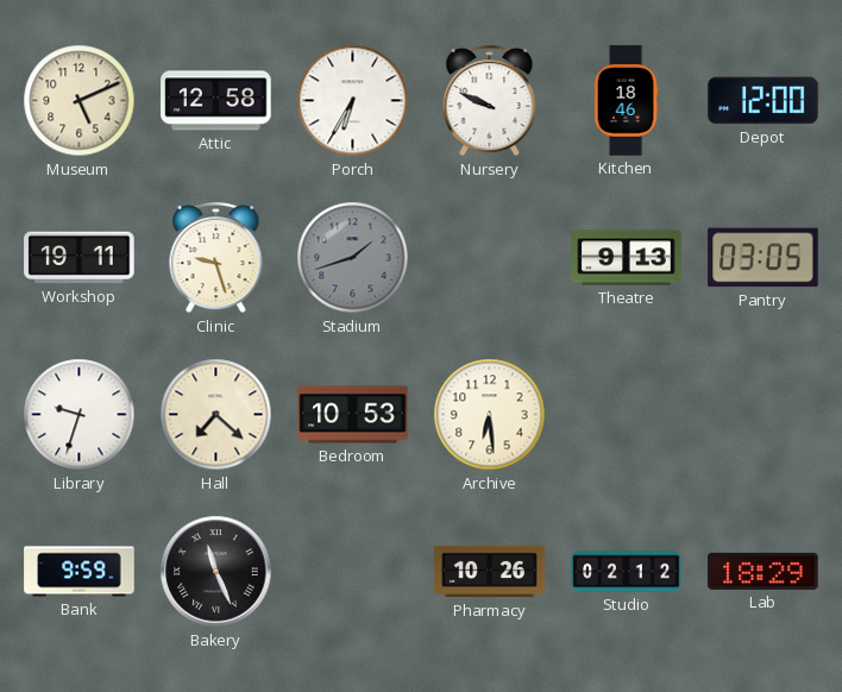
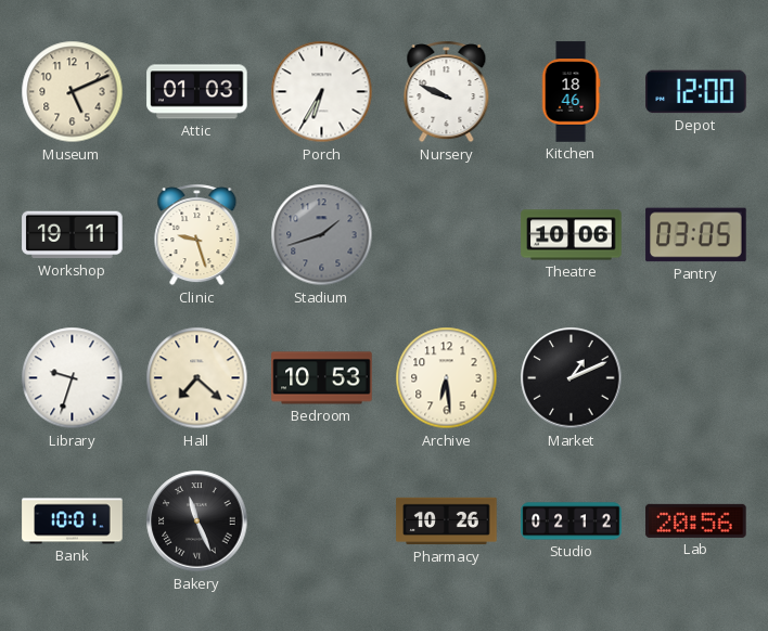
Attic: 12:58 -> 01:03
Theatre: 9:13 -> 10:06
Market: none -> 1:11
Bank: 9:59 -> 10:01
Lab: 18:29 -> 20:56
